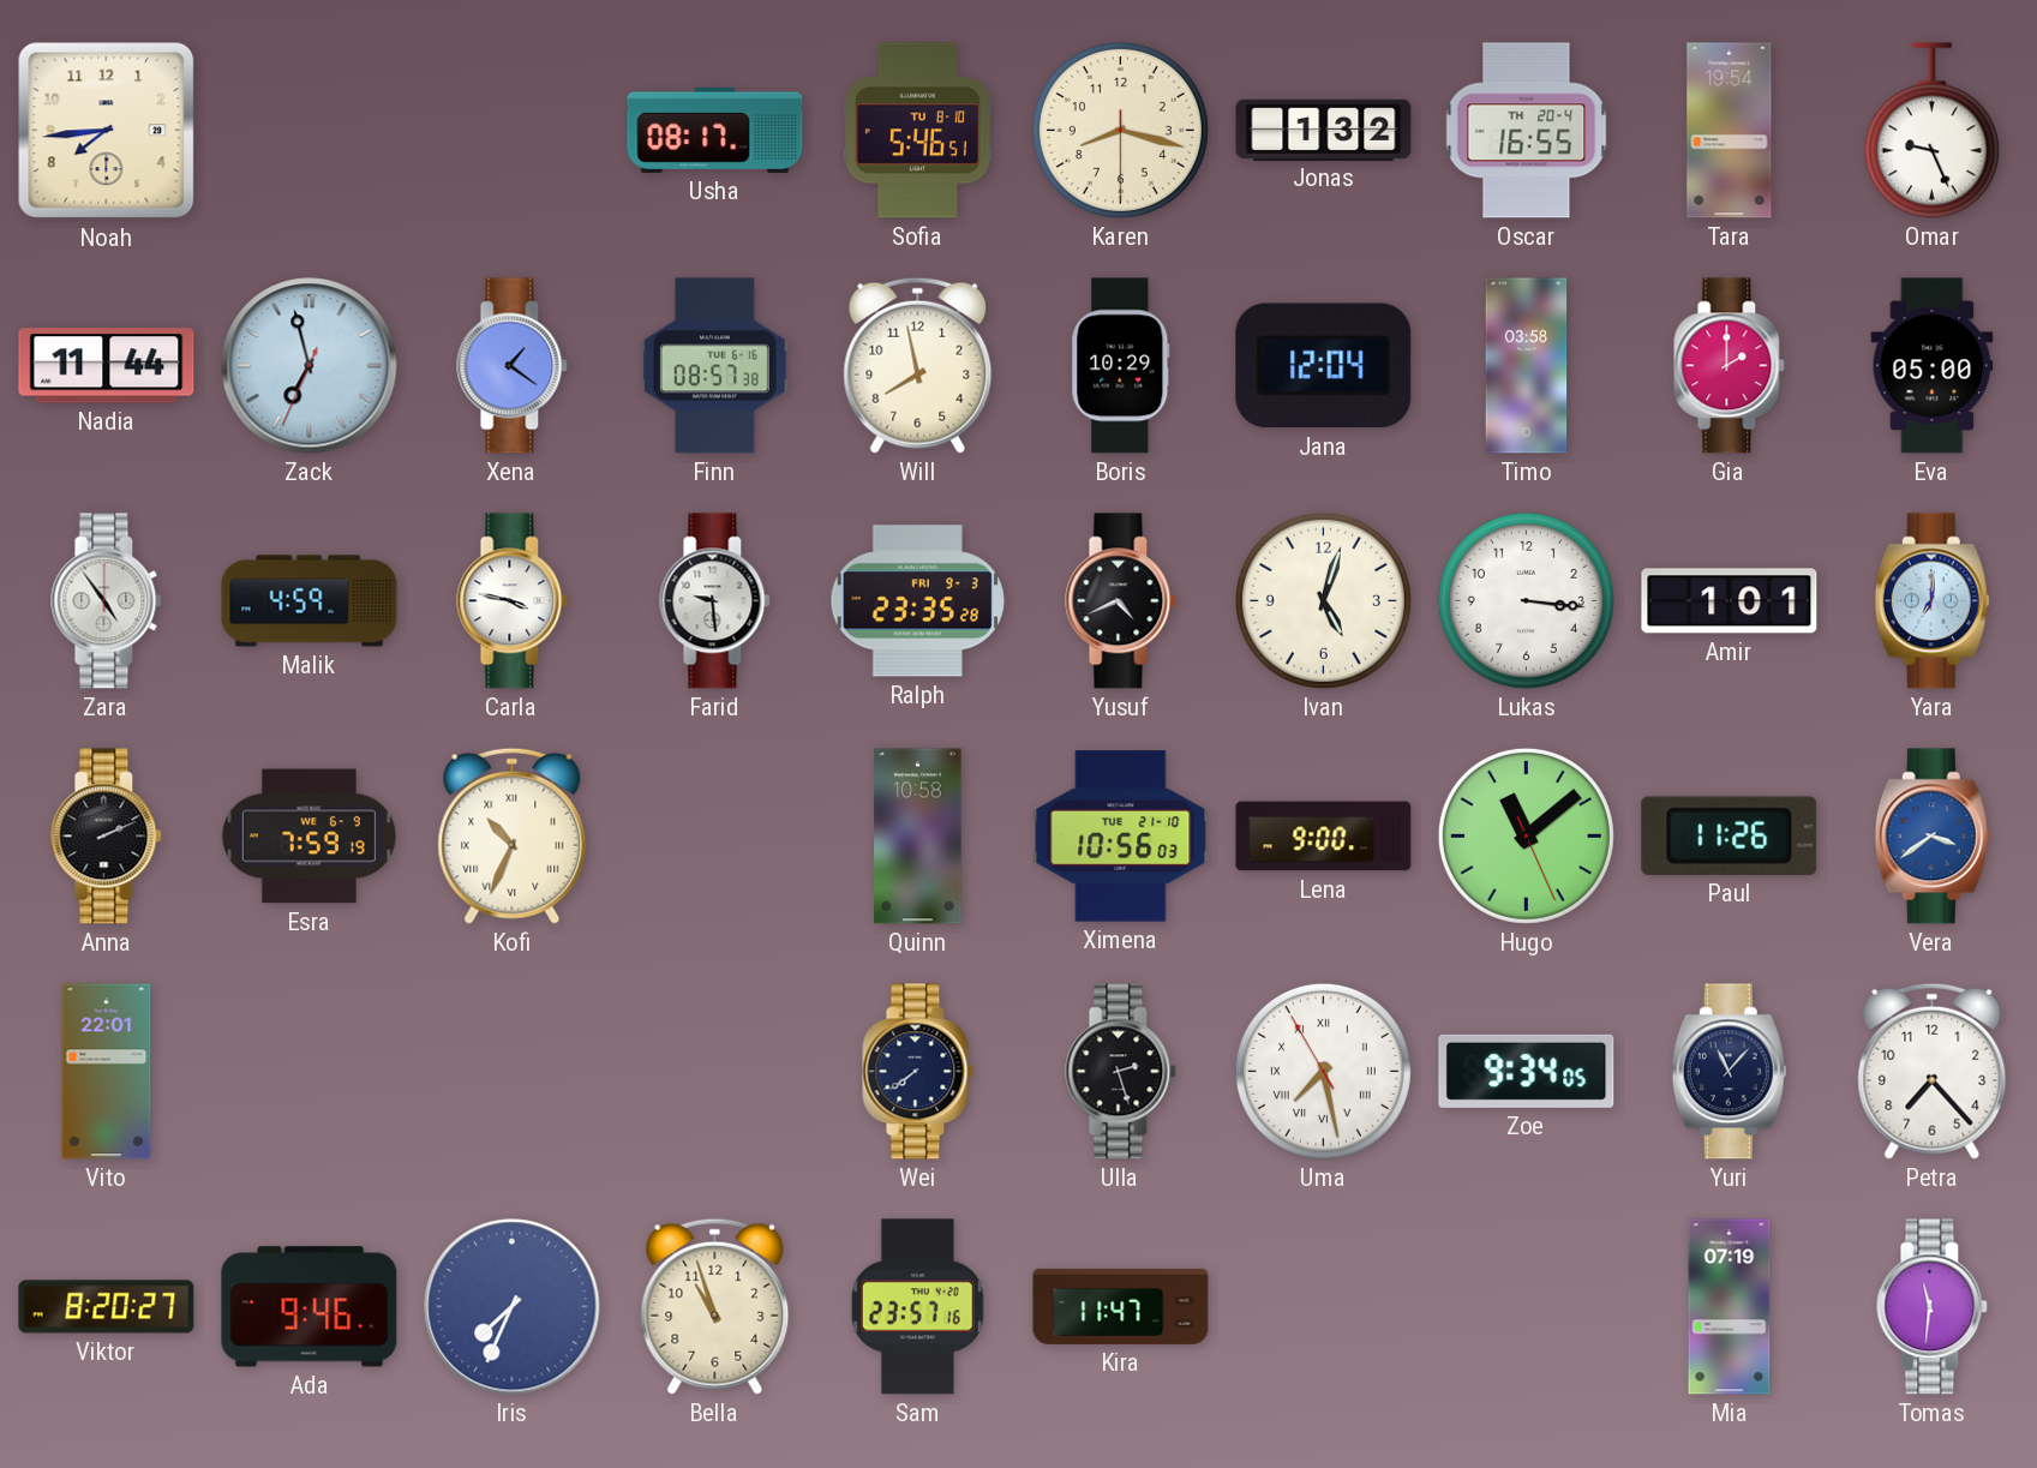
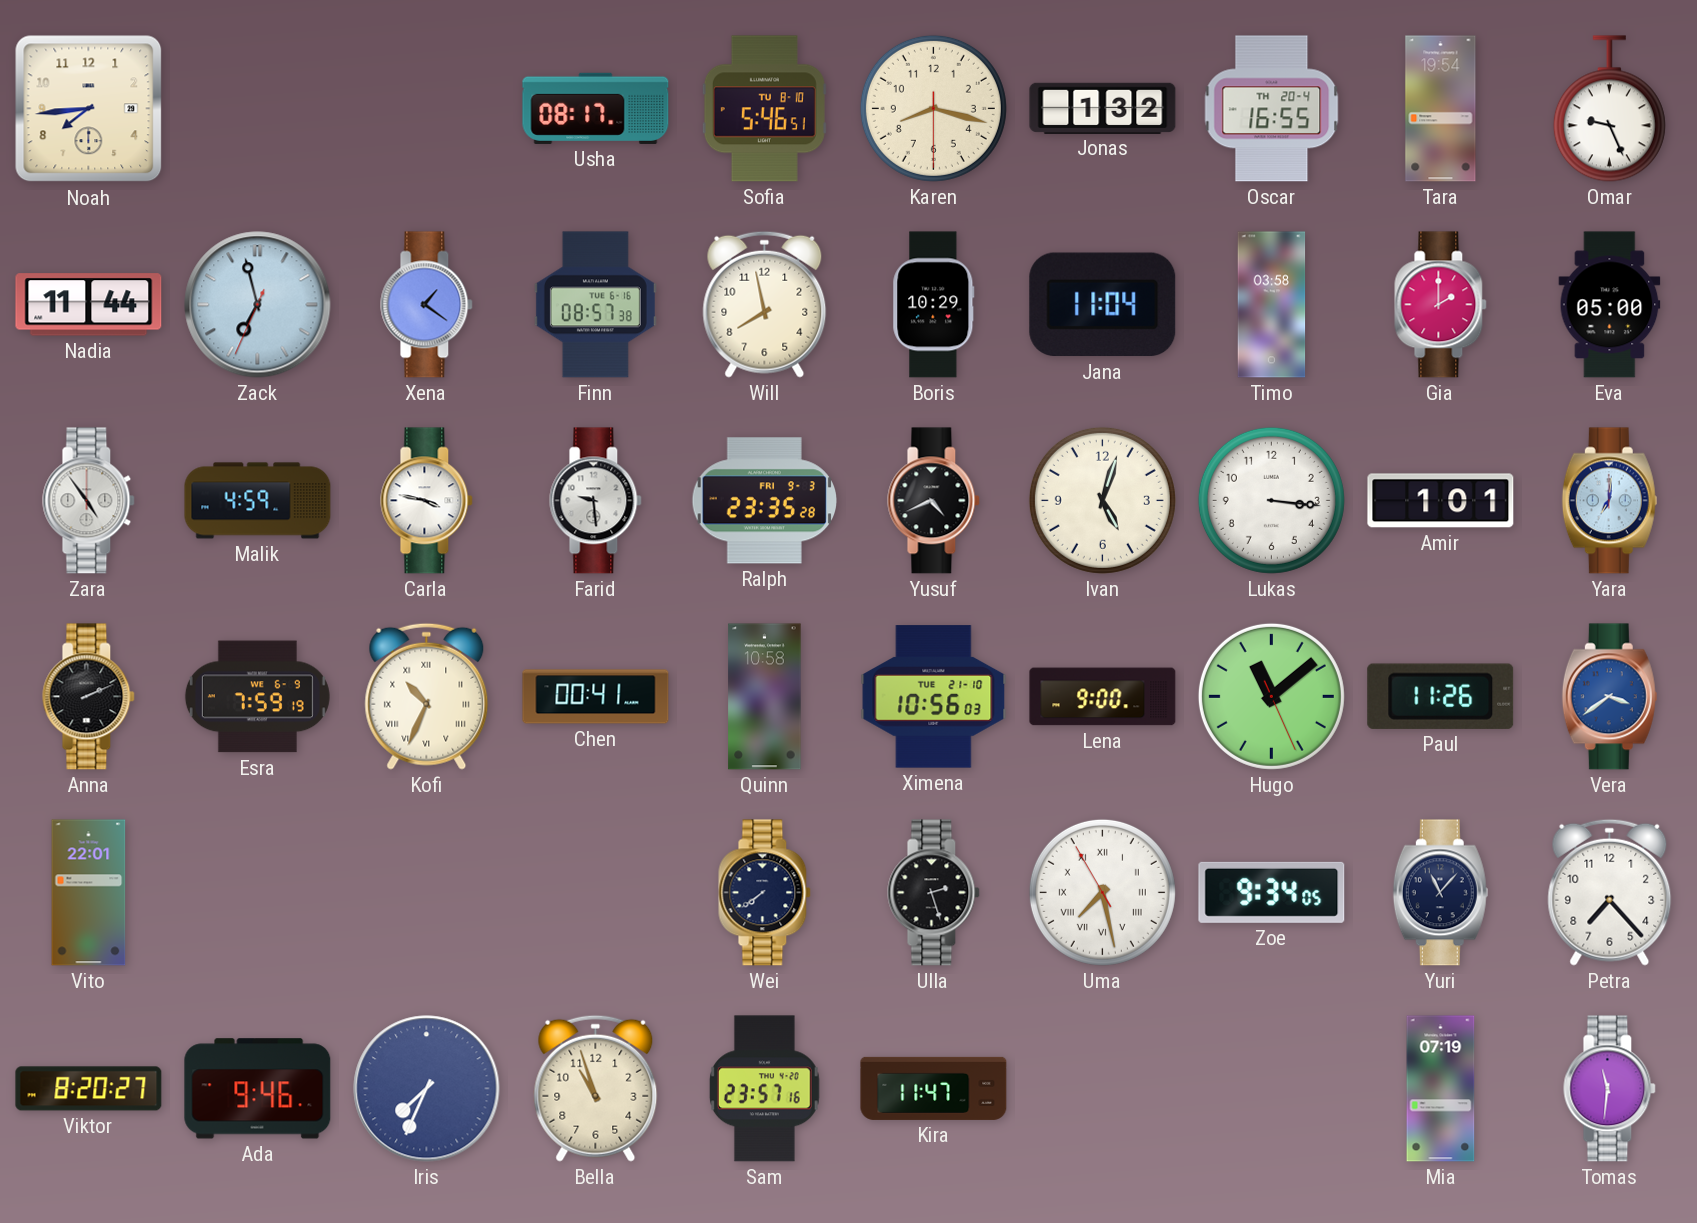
Jana: 12:04 -> 11:04
Chen: none -> 00:41
